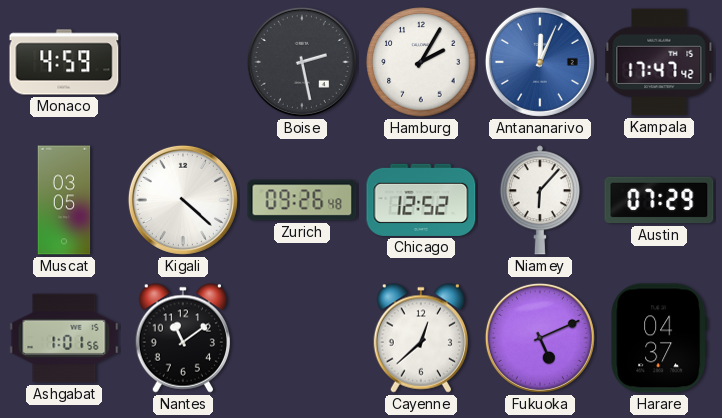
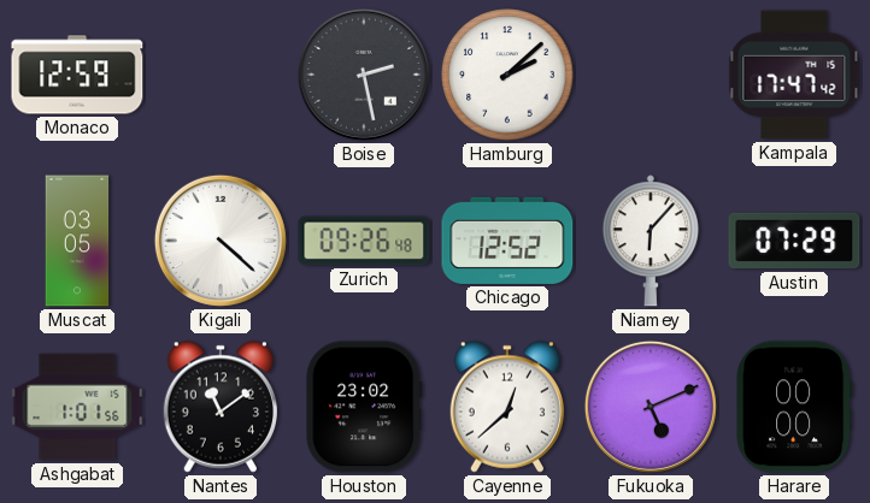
Monaco: 4:59 -> 12:59
Hamburg: 2:05 -> 2:08
Antananarivo: 12:04 -> none
Houston: none -> 23:02
Harare: 04:37 -> 00:00
